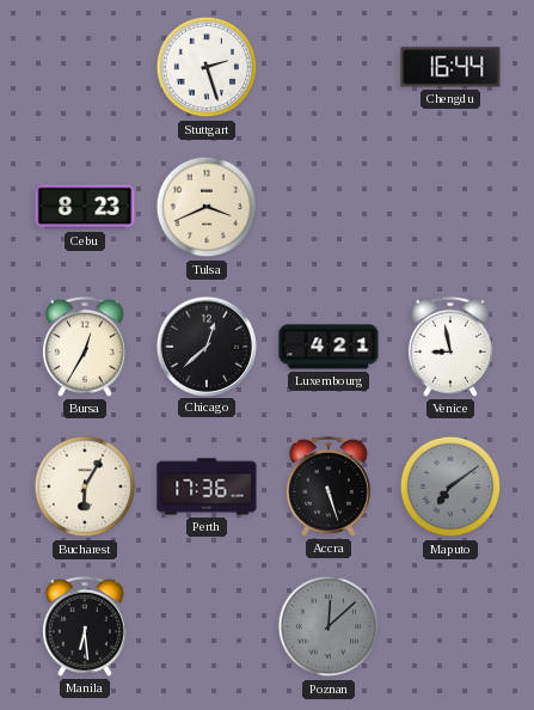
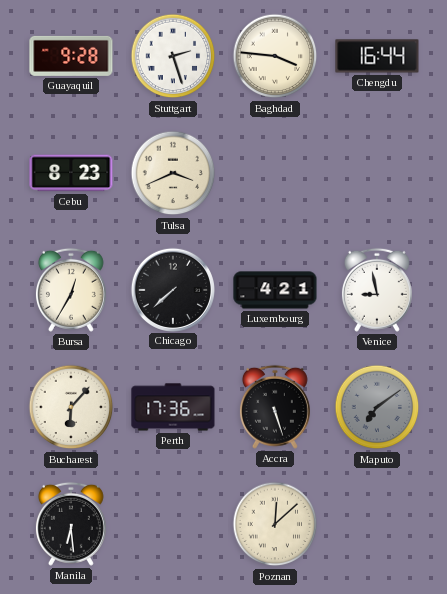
Guayaquil: none -> 9:28
Baghdad: none -> 3:46
Chicago: 12:38 -> 7:38
Bucharest: 6:05 -> 6:07
Poznan dial: grey -> cream
